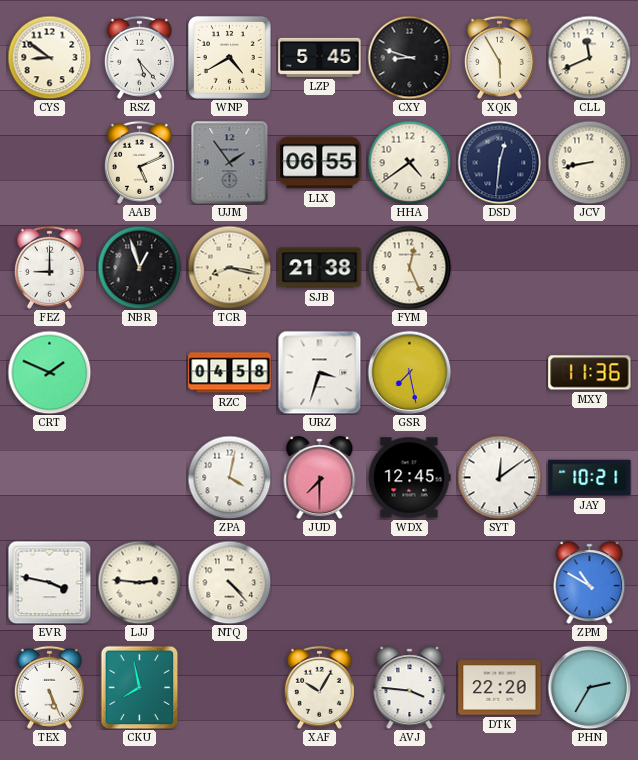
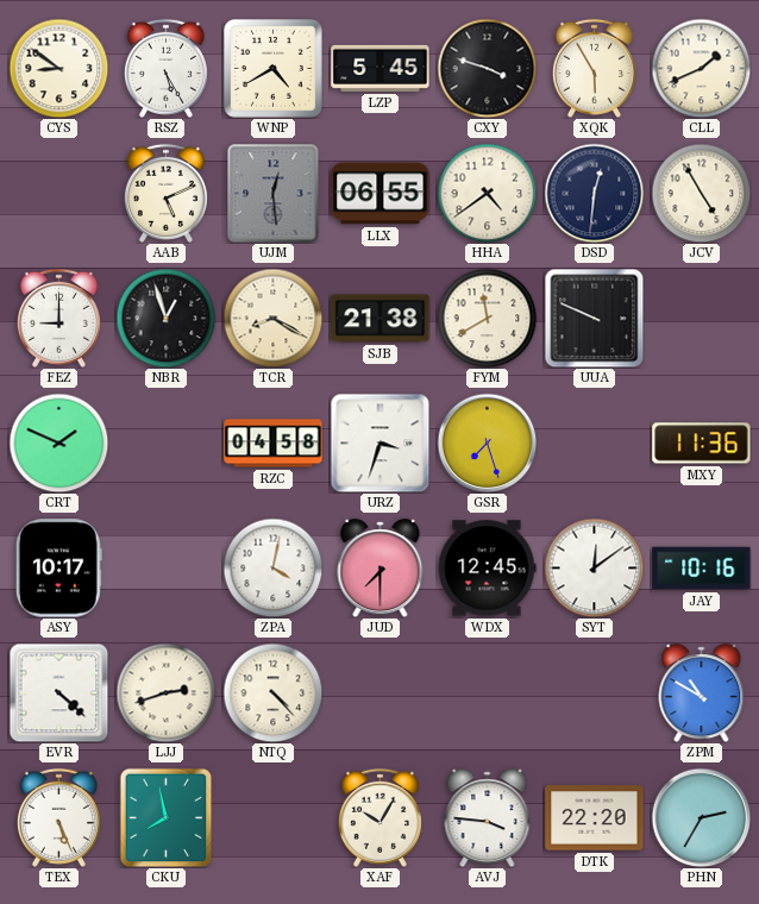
RSZ: 5:23 -> 5:25
CXY: 8:48 -> 3:48
CLL: 11:41 -> 1:41
UJM: 1:54 -> 12:29
JCV: 8:43 -> 4:55
TCR: 8:17 -> 8:20
FYM: 12:26 -> 11:40
UUA: none -> 9:49
GSR: 7:28 -> 7:27
ASY: none -> 10:17
JAY: 10:21 -> 10:16
EVR: 3:47 -> 4:22
LJJ: 2:46 -> 2:42
